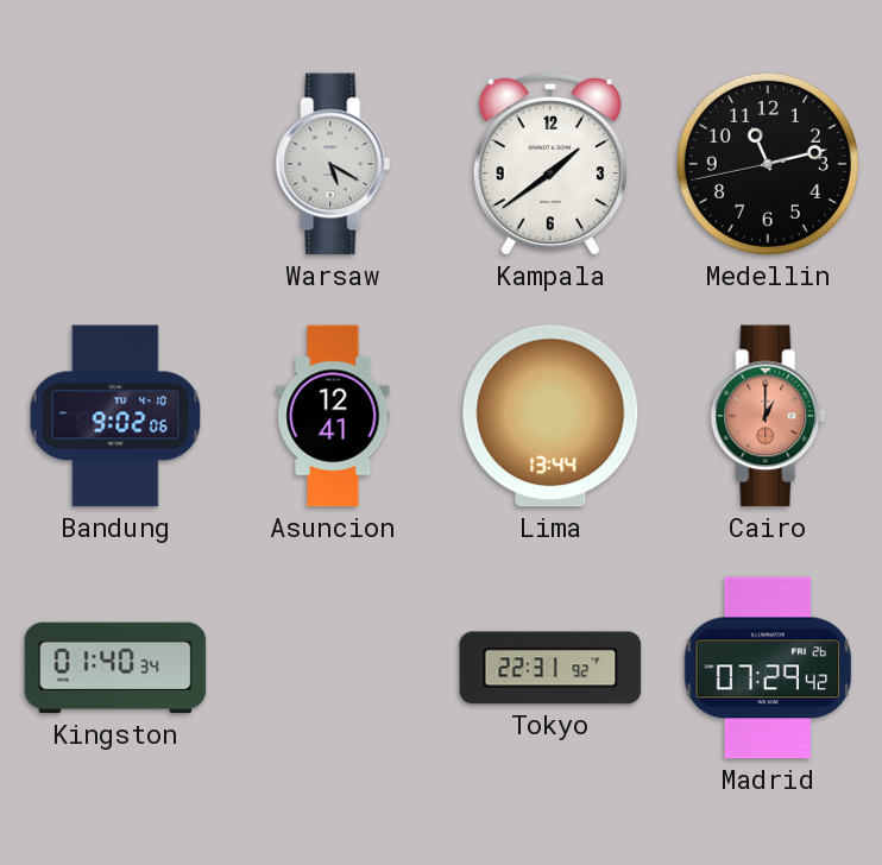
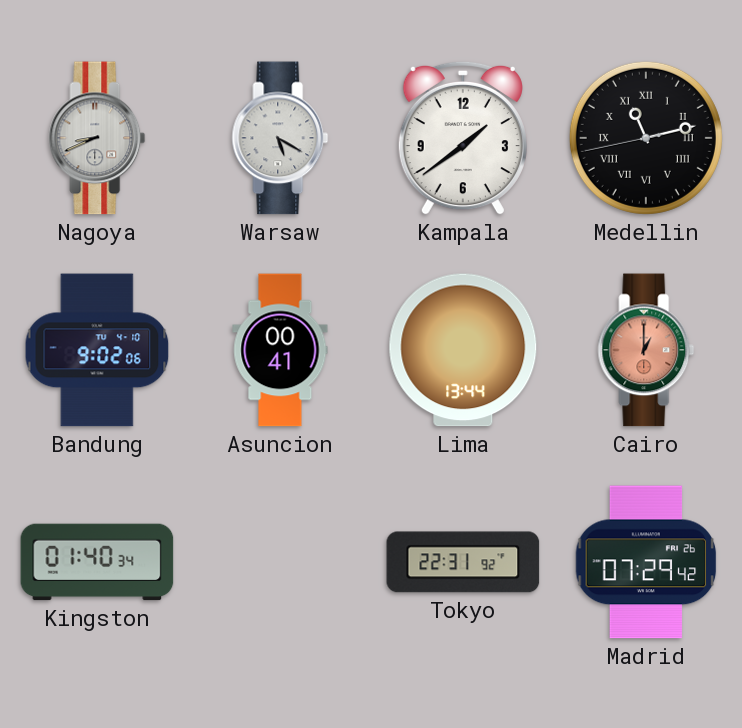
Nagoya: none -> 8:41
Medellin numerals: Arabic -> Roman
Asuncion: 12:41 -> 00:41
